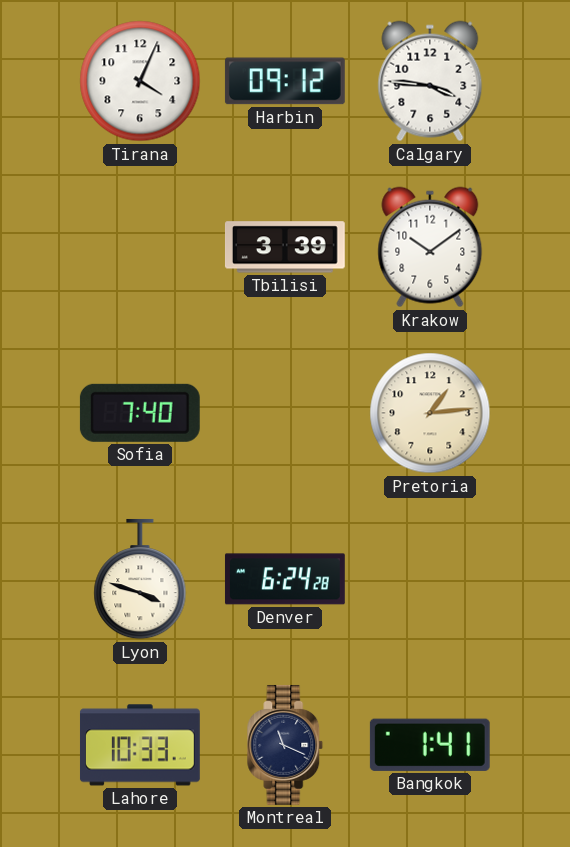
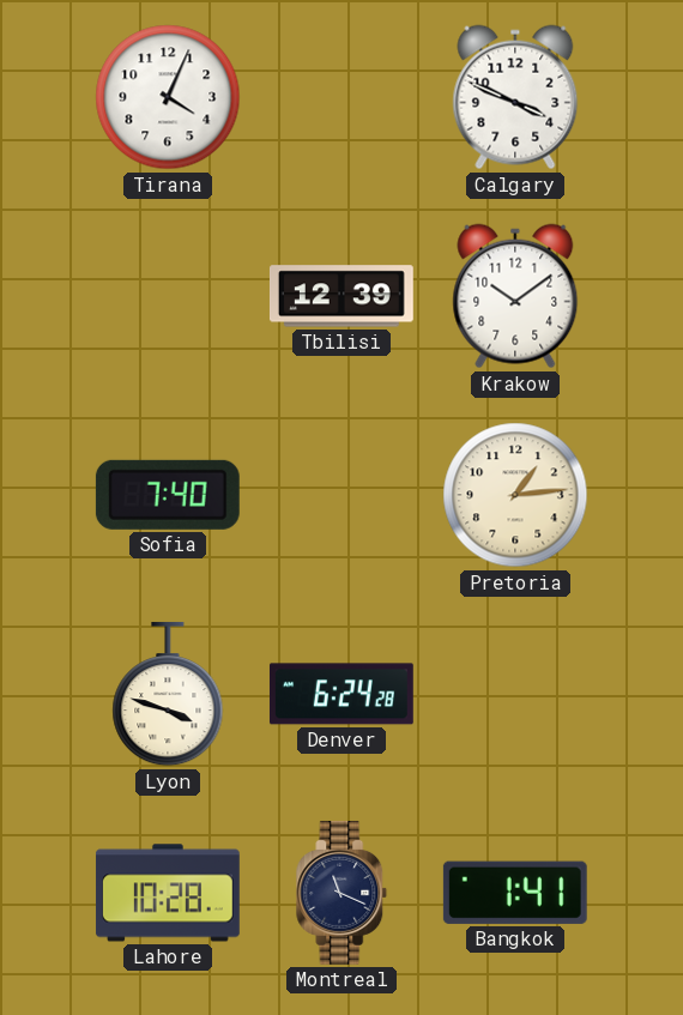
Harbin: 09:12 -> none
Calgary: 3:46 -> 3:49
Tbilisi: 3:39 -> 12:39
Lahore: 10:33 -> 10:28
